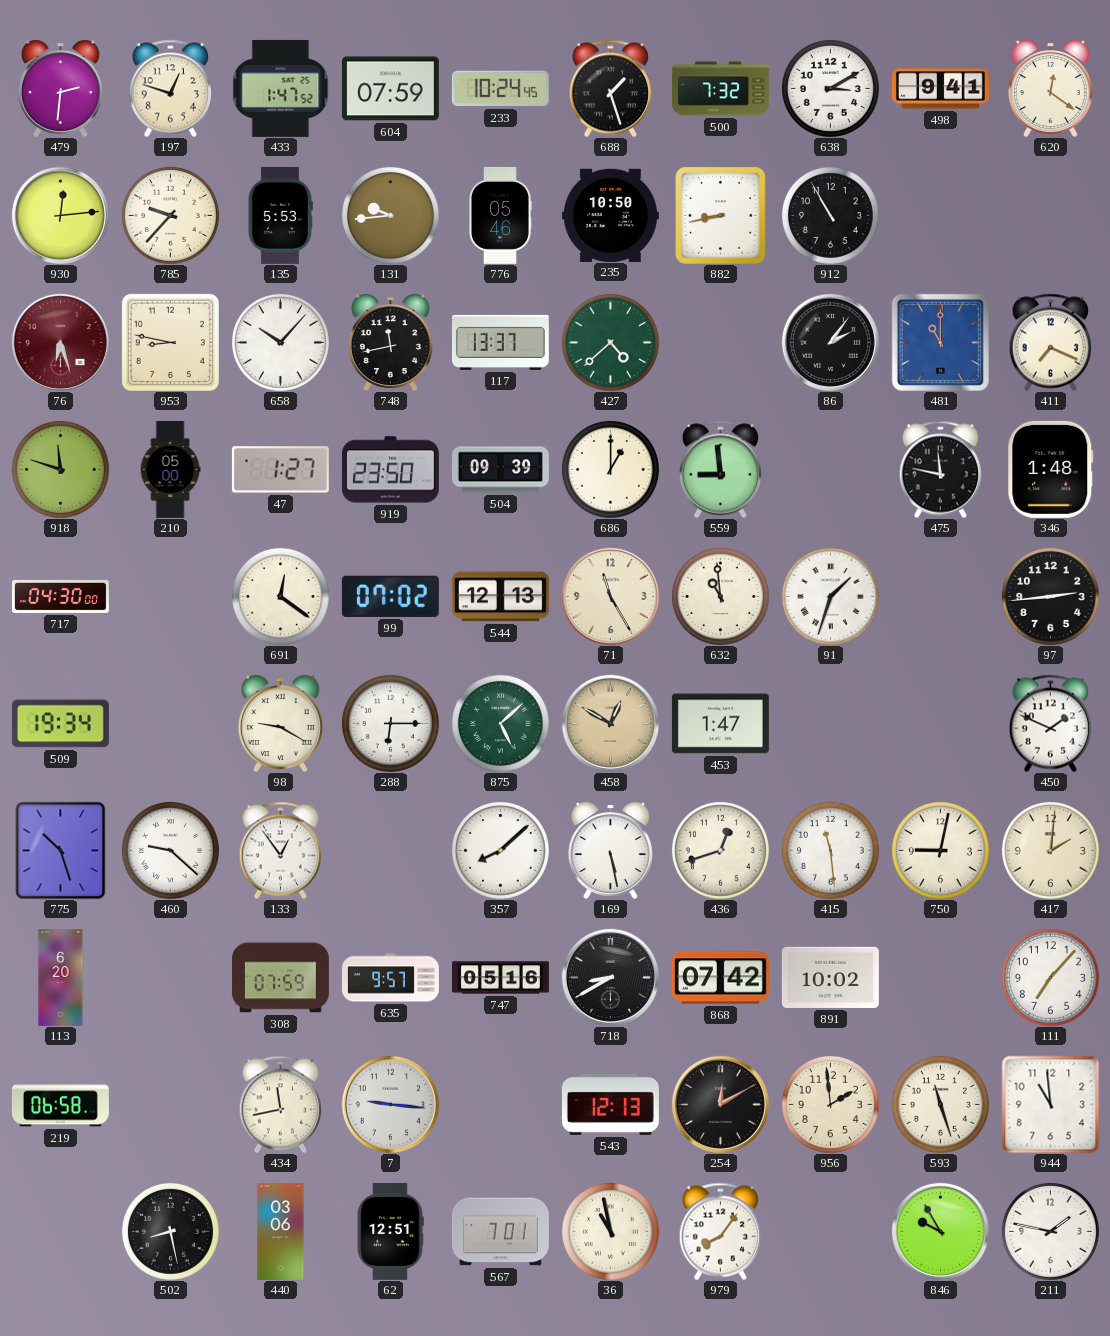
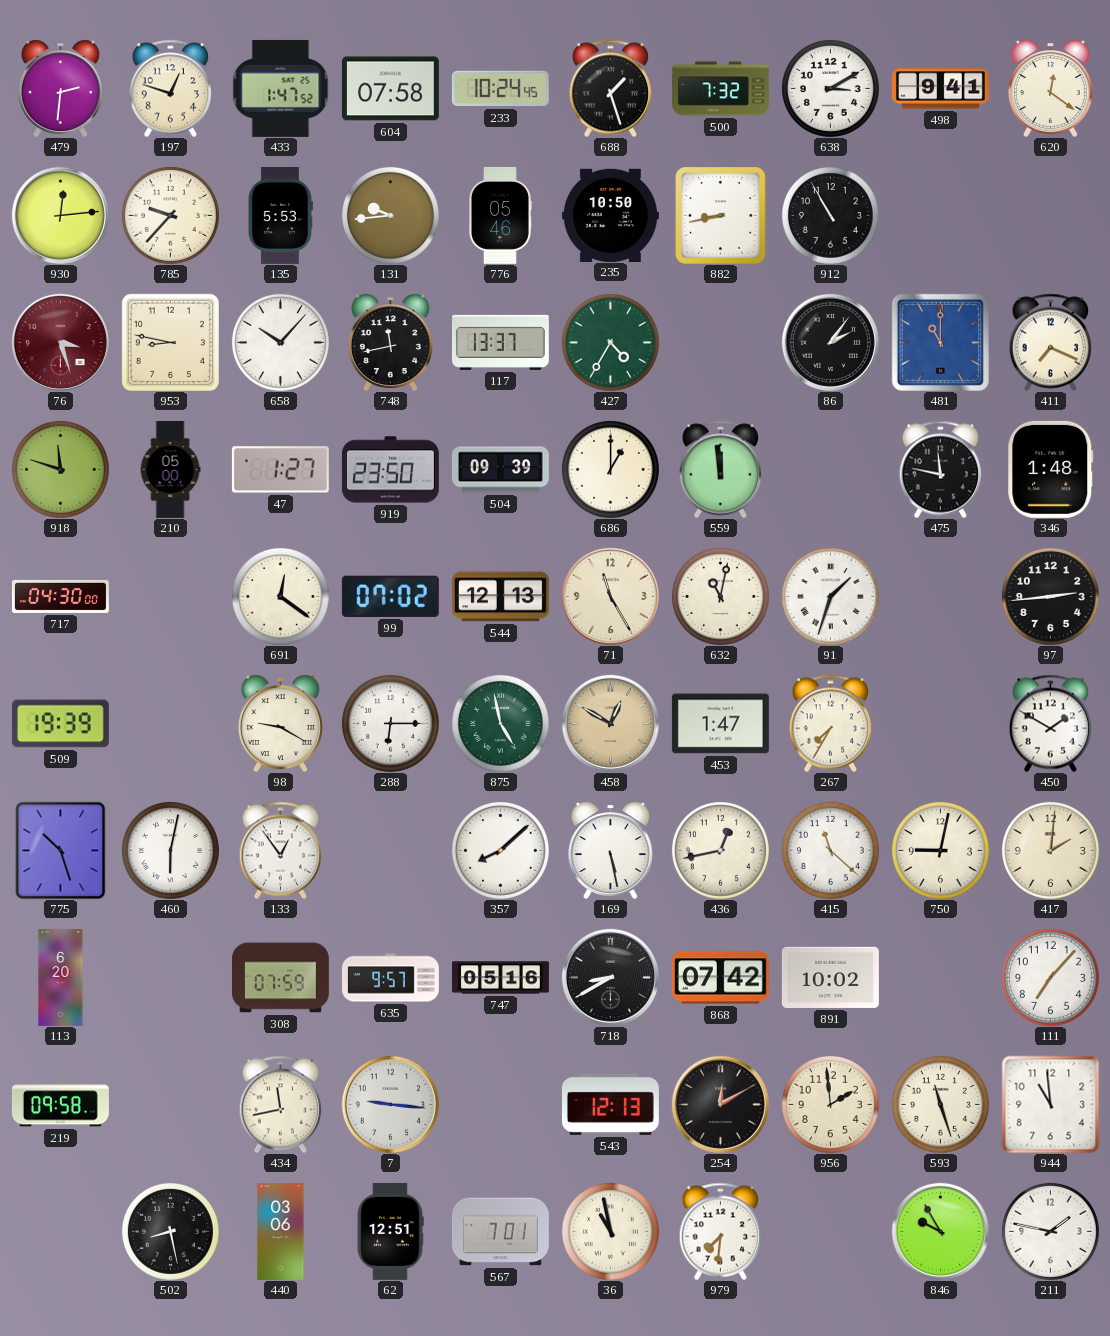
604: 07:59 -> 07:58
76: 6:27 -> 3:27
427: 4:38 -> 4:35
559: 8:59 -> 11:59
632: 10:59 -> 11:02
509: 19:34 -> 19:39
875: 5:08 -> 4:58
267: none -> 7:35
450: 1:49 -> 1:50
460: 9:22 -> 6:02
436: 12:42 -> 12:43
415: 11:29 -> 11:22
219: 06:58 -> 09:58
979: 8:06 -> 7:31
